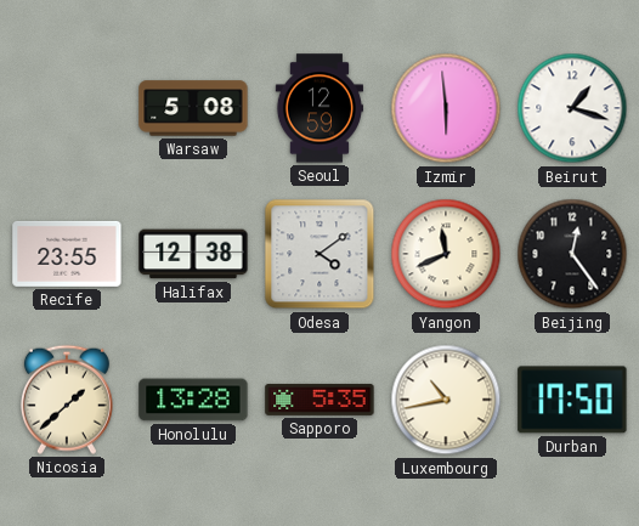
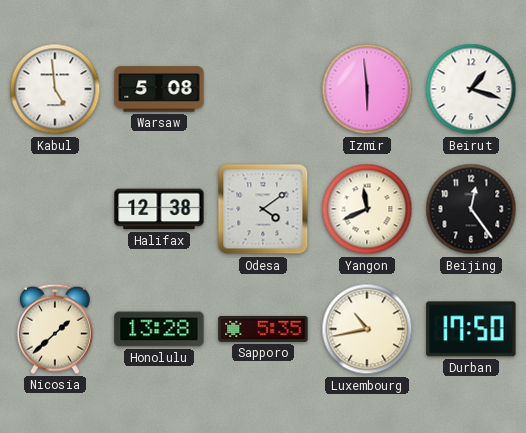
Kabul: none -> 4:59
Seoul: 12:59 -> none
Recife: 23:55 -> none
